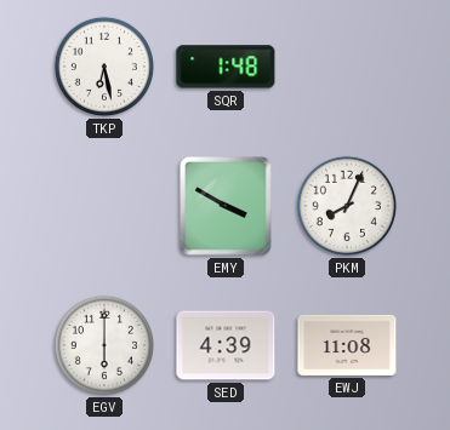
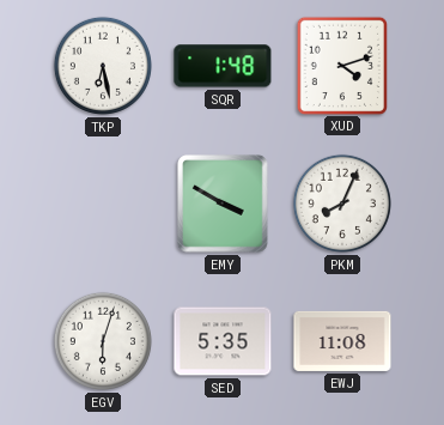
XUD: none -> 4:12
EGV: 6:00 -> 6:03
SED: 4:39 -> 5:35
